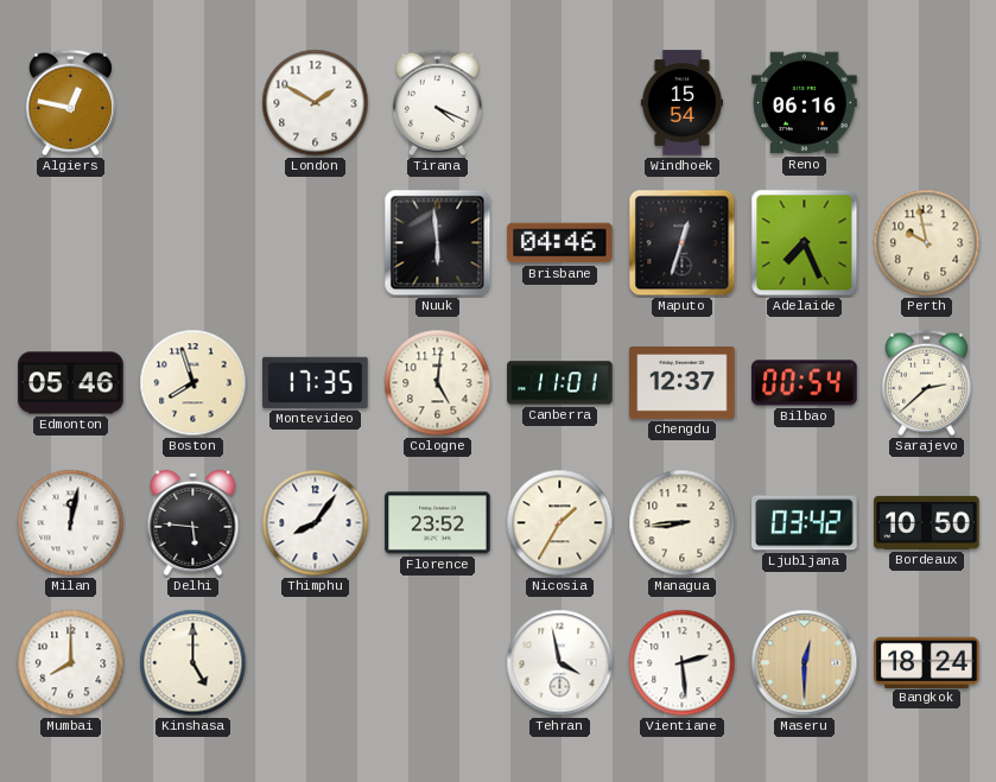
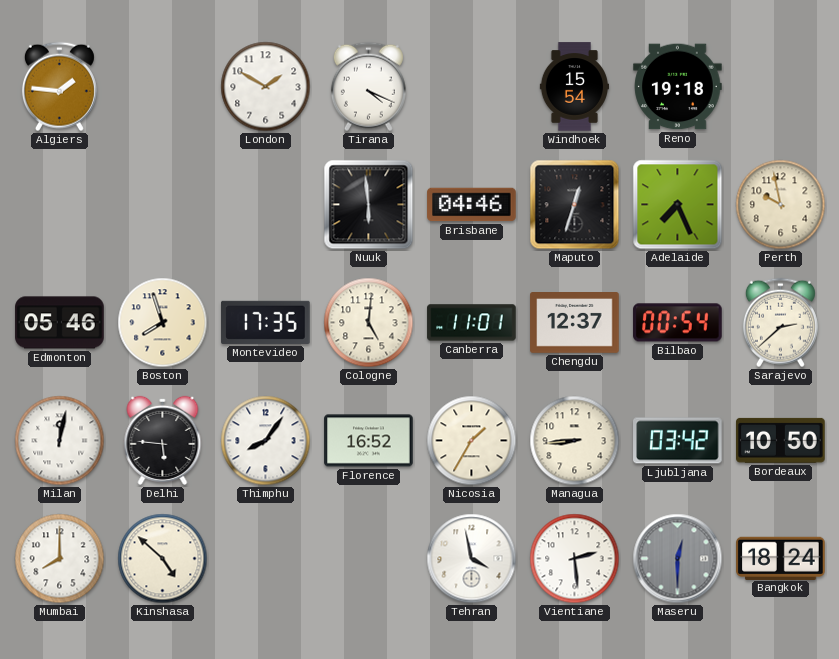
Algiers: 12:47 -> 1:46
Reno: 06:16 -> 19:18
Florence: 23:52 -> 16:52
Kinshasa: 5:00 -> 4:52
Maseru dial: champagne -> grey
